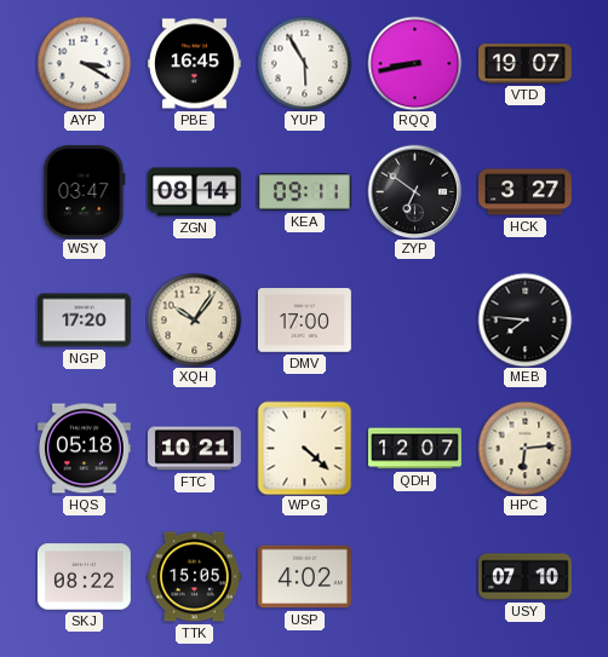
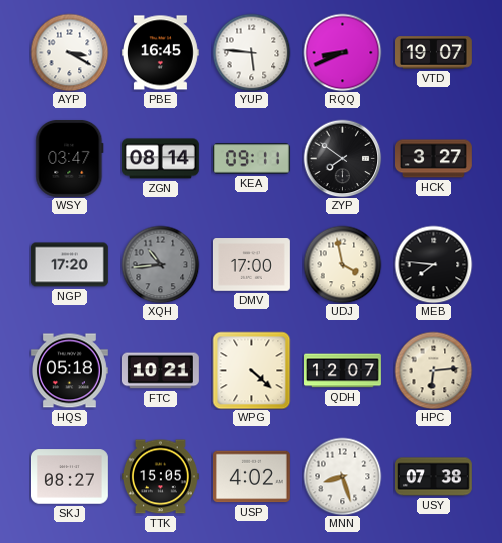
YUP: 5:55 -> 5:46
RQQ: 8:43 -> 8:41
ZYP: 6:51 -> 7:51
XQH: 10:06 -> 10:44
XQH dial: cream -> grey
UDJ: none -> 3:58
SKJ: 08:22 -> 08:27
MNN: none -> 8:27
USY: 07:10 -> 07:38
